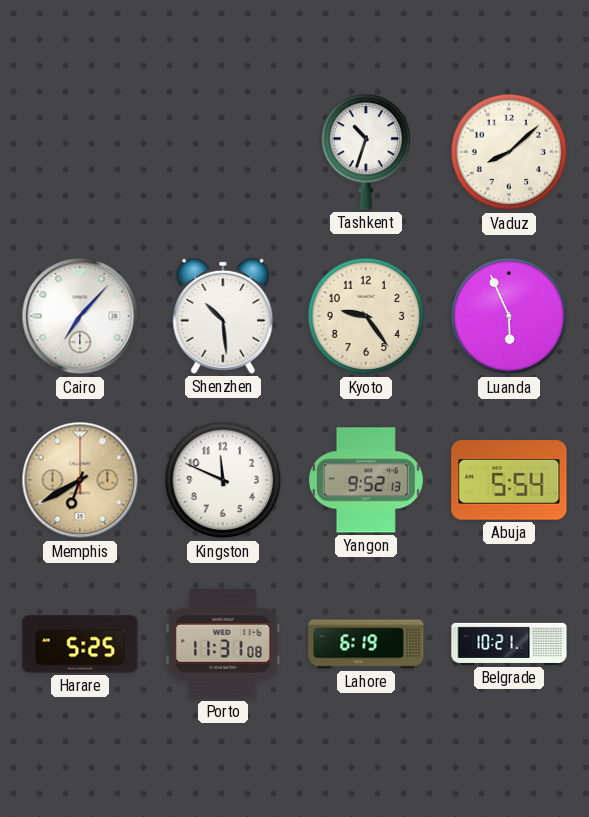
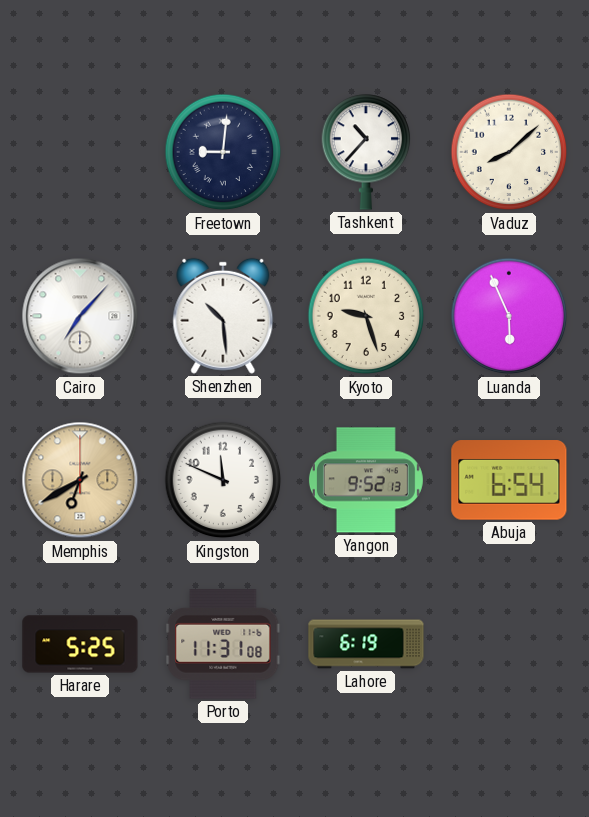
Freetown: none -> 9:01
Tashkent: 10:33 -> 10:37
Kyoto: 9:24 -> 9:27
Abuja: 5:54 -> 6:54
Belgrade: 10:21 -> none
